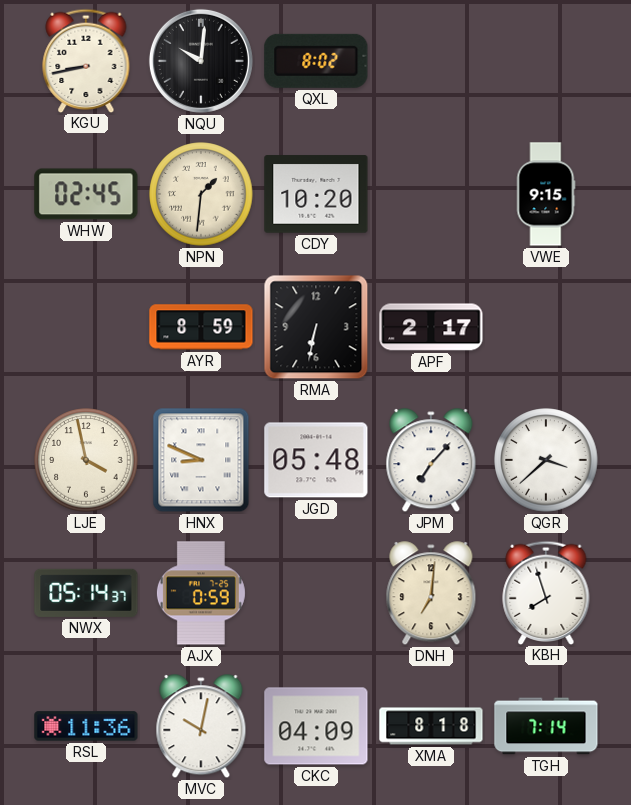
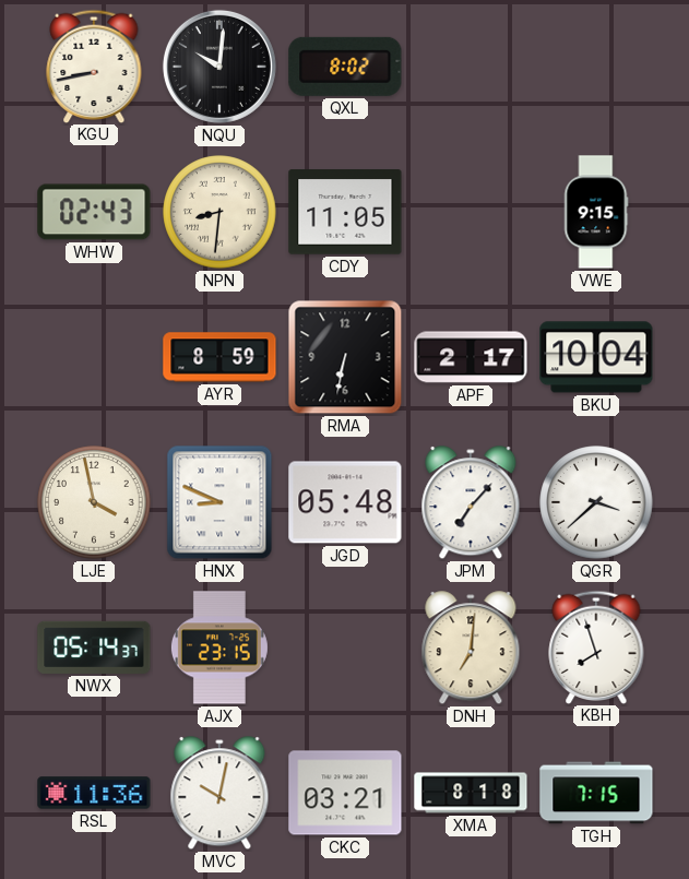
WHW: 02:45 -> 02:43
NPN: 1:31 -> 8:31
CDY: 10:20 -> 11:05
BKU: none -> 10:04
AJX: 0:59 -> 23:15
CKC: 04:09 -> 03:21
TGH: 7:14 -> 7:15
